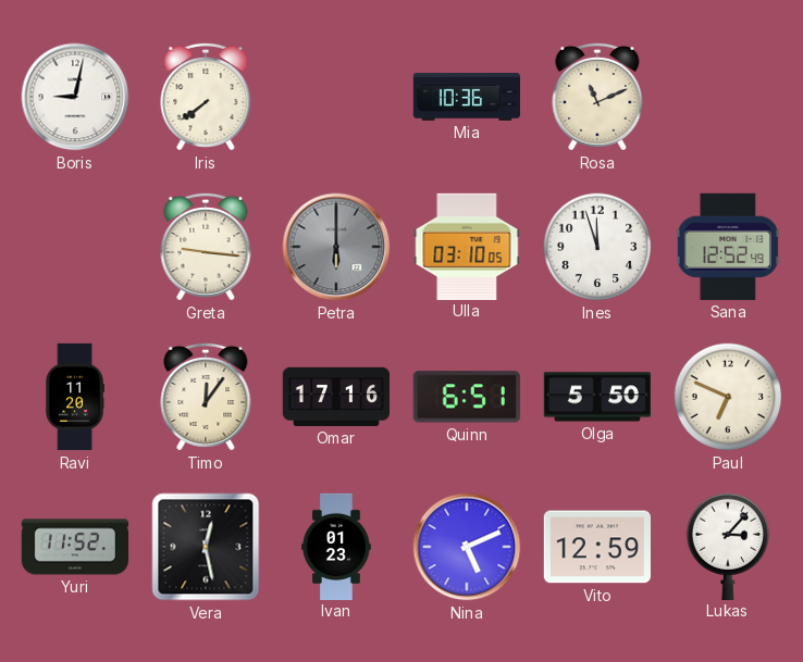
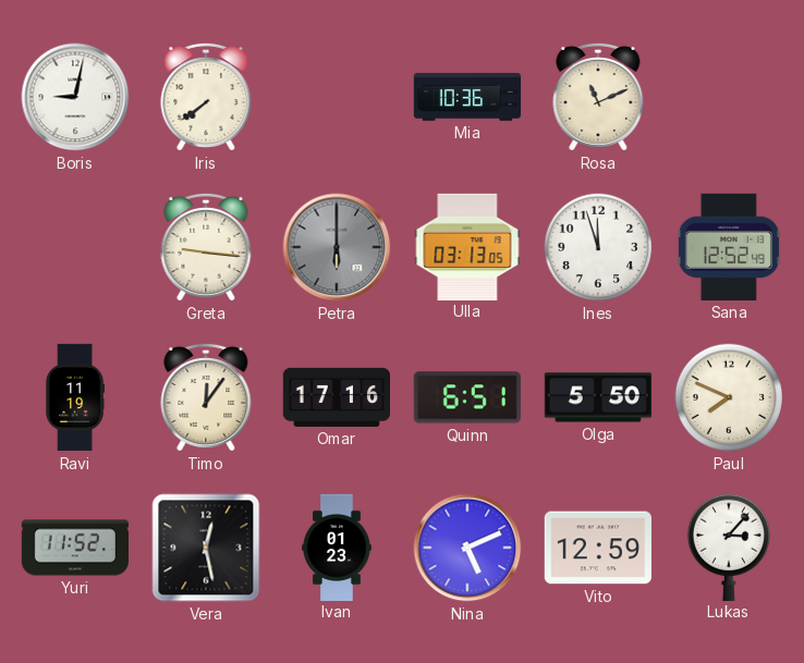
Ulla: 03:10 -> 03:13
Ravi: 11:20 -> 11:19
Paul: 6:49 -> 7:49
